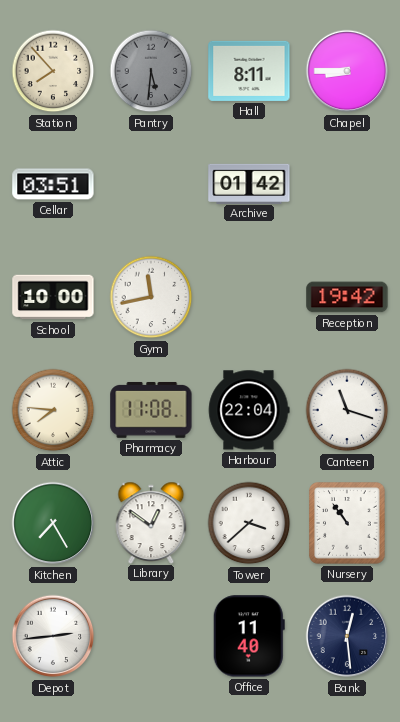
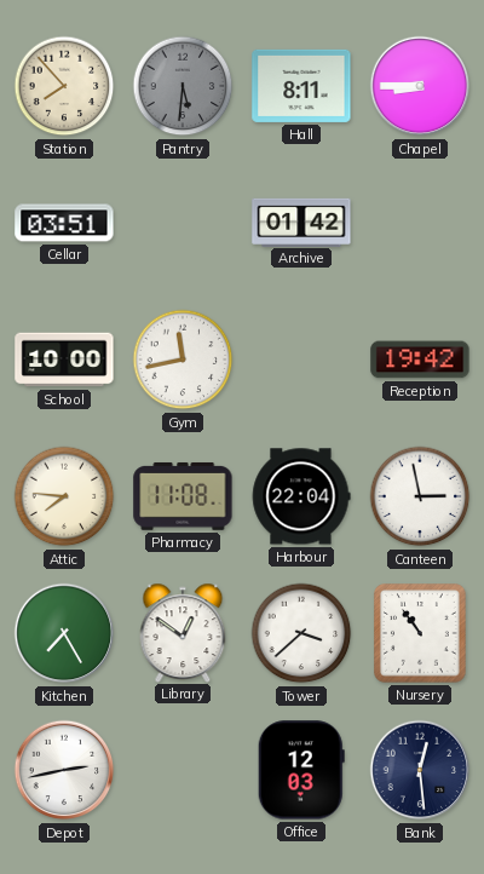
Canteen: 11:18 -> 2:58
Depot: 2:44 -> 2:43
Office: 11:40 -> 12:03
